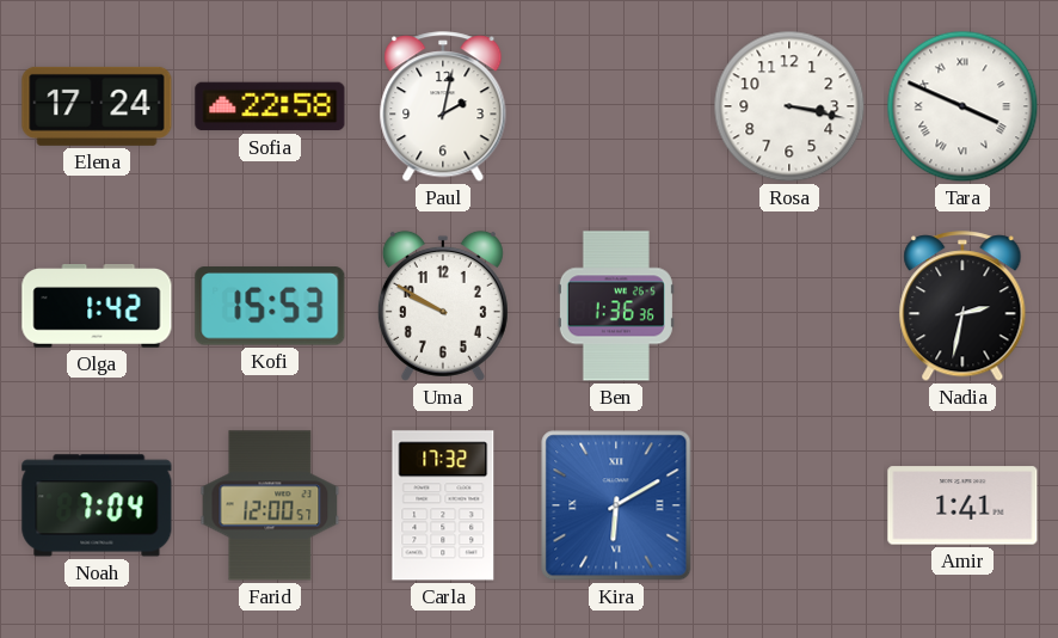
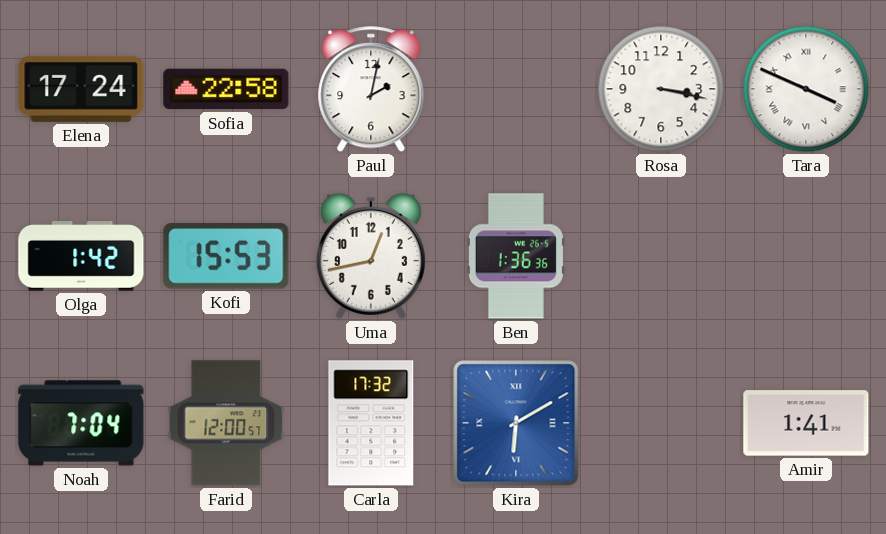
Uma: 9:50 -> 12:43
Nadia: 2:32 -> none
